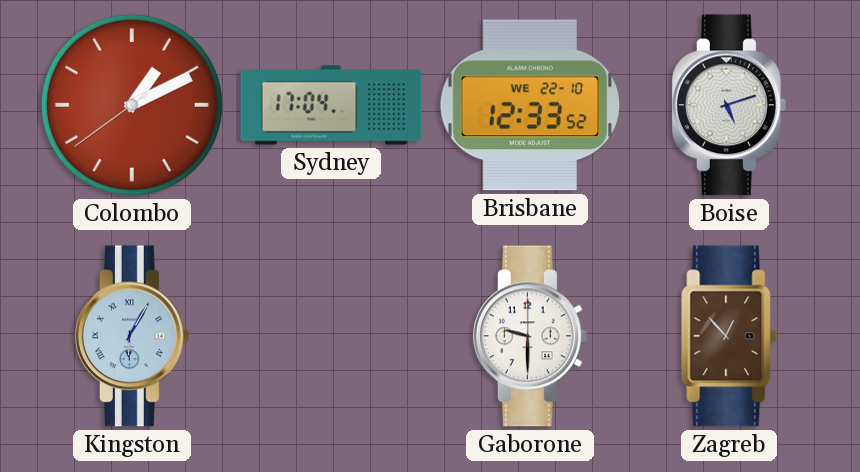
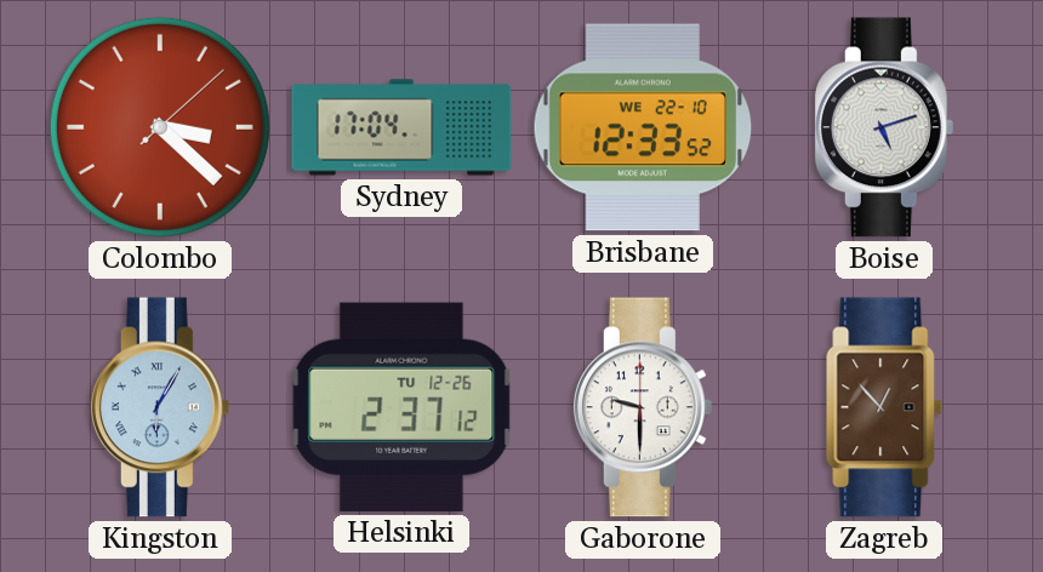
Colombo: 1:10 -> 3:22
Helsinki: none -> 2:37
